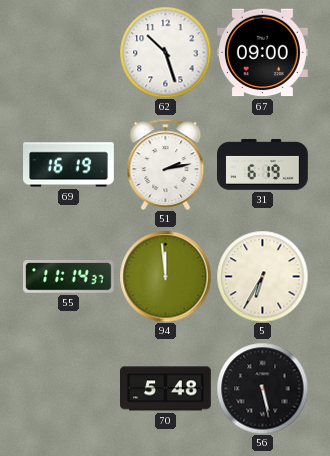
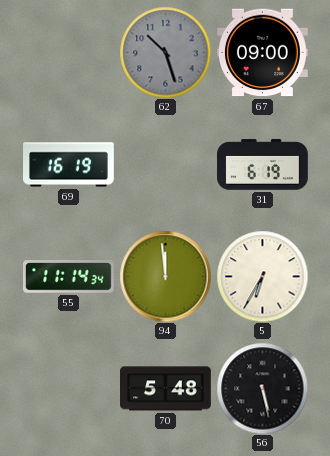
62 dial: white -> grey
51: 2:13 -> none
55: 11:14:37 -> 11:14:34
